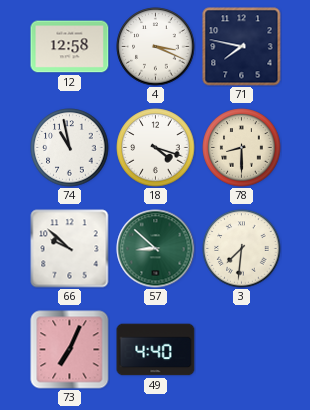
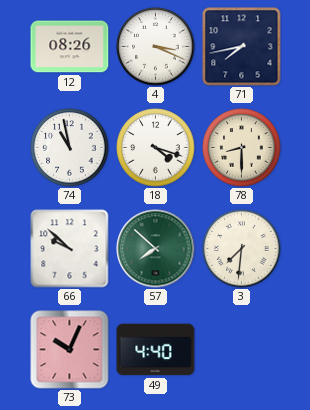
12: 12:58 -> 08:26
71: 7:47 -> 7:43
57: 8:52 -> 7:52
73: 7:04 -> 10:04
